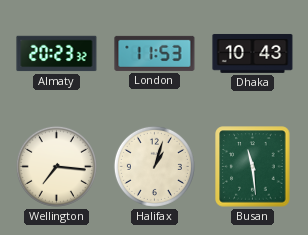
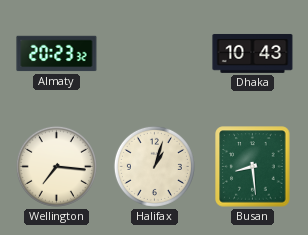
London: 11:53 -> none
Busan: 11:29 -> 8:29
